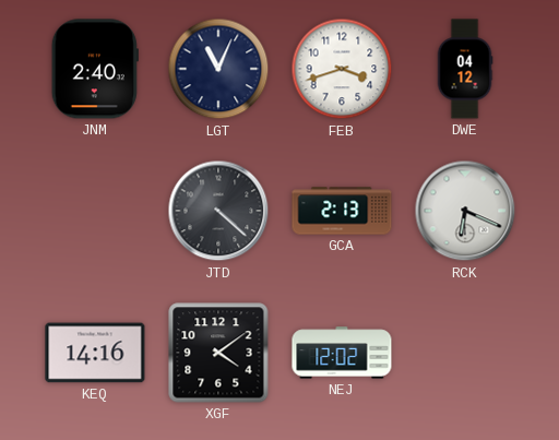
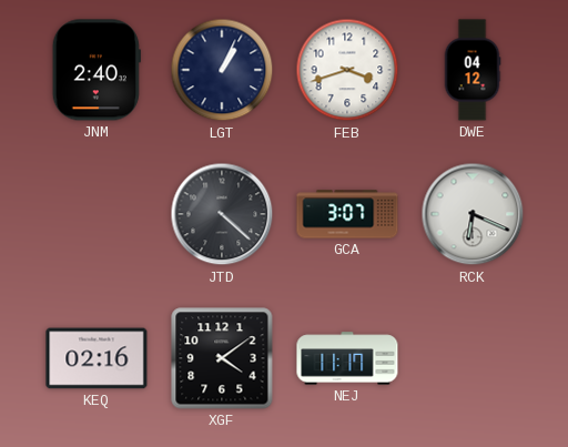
LGT: 11:04 -> 1:04
GCA: 2:13 -> 3:07
KEQ: 14:16 -> 02:16
NEJ: 12:02 -> 11:17
